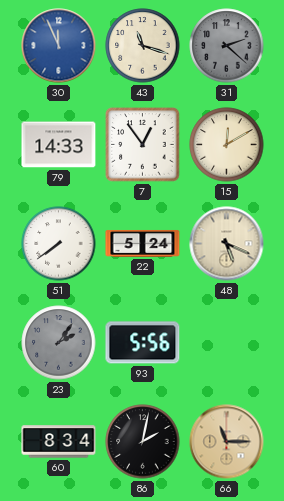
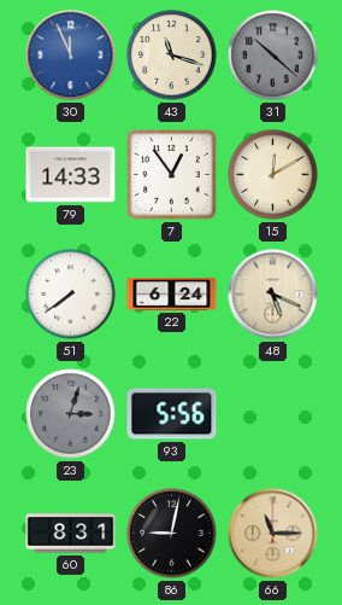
31: 2:22 -> 10:22
22: 5:24 -> 6:24
23: 2:06 -> 3:03
60: 8:34 -> 8:31
86: 2:02 -> 9:02
